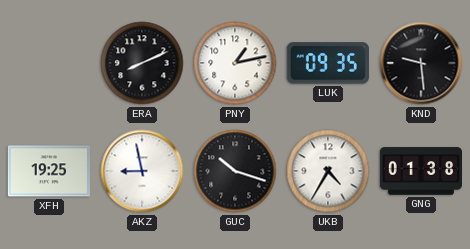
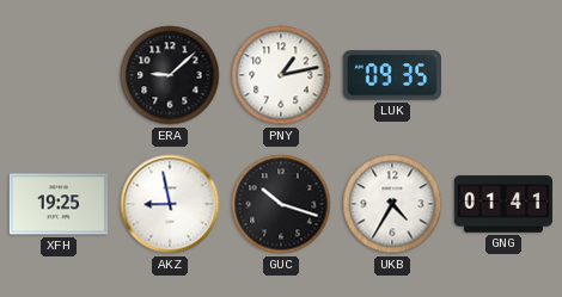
ERA: 8:11 -> 9:08
KND: 9:29 -> none
GNG: 01:38 -> 01:41
